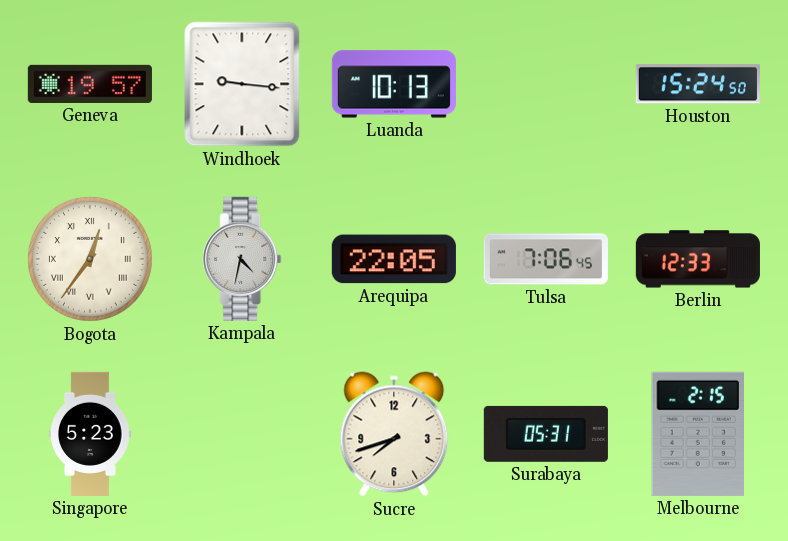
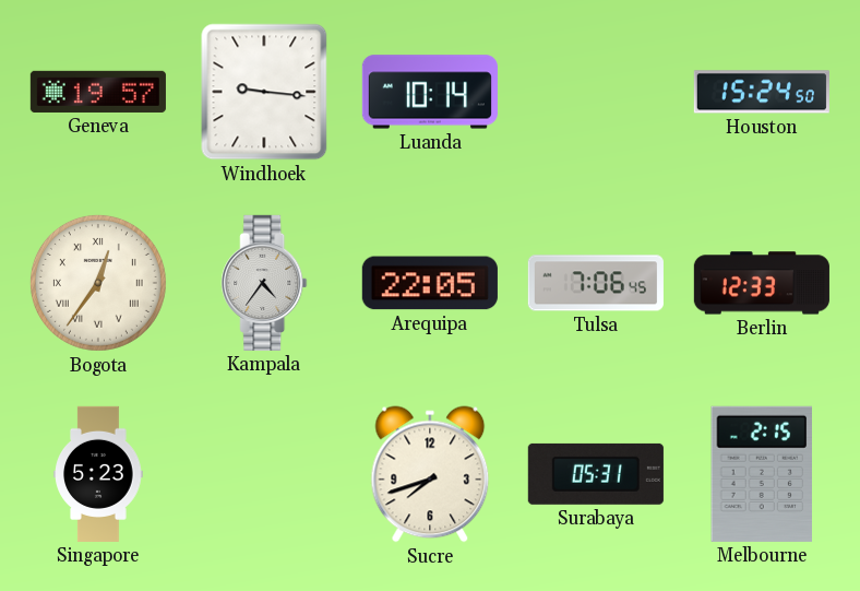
Luanda: 10:13 -> 10:14
Kampala: 4:32 -> 4:36
